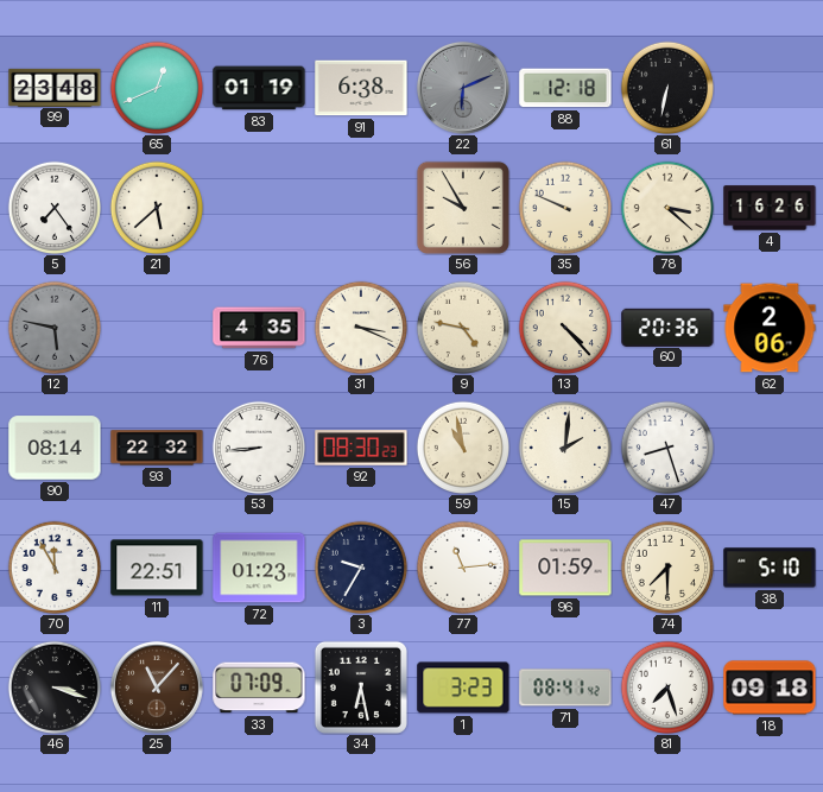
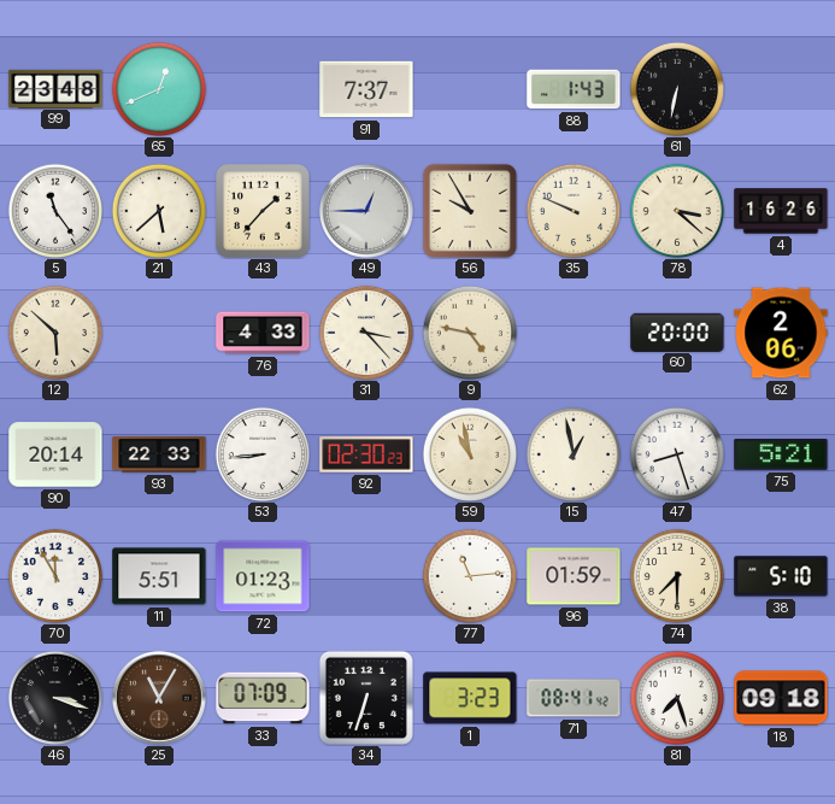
83: 01:19 -> none
91: 6:38 -> 7:37
22: 6:11 -> none
88: 12:18 -> 1:43
5: 7:24 -> 11:24
43: none -> 1:37
49: none -> 12:45
12: 5:47 -> 5:52
12 dial: grey -> cream
76: 4:35 -> 4:33
31: 3:19 -> 3:23
13: 4:23 -> none
60: 20:36 -> 20:00
90: 08:14 -> 20:14
93: 22:32 -> 22:33
92: 08:30 -> 02:30
15: 2:01 -> 12:58
75: none -> 5:21
11: 22:51 -> 5:51
3: 9:35 -> none
25: 11:07 -> 11:05
34: 6:28 -> 6:33
